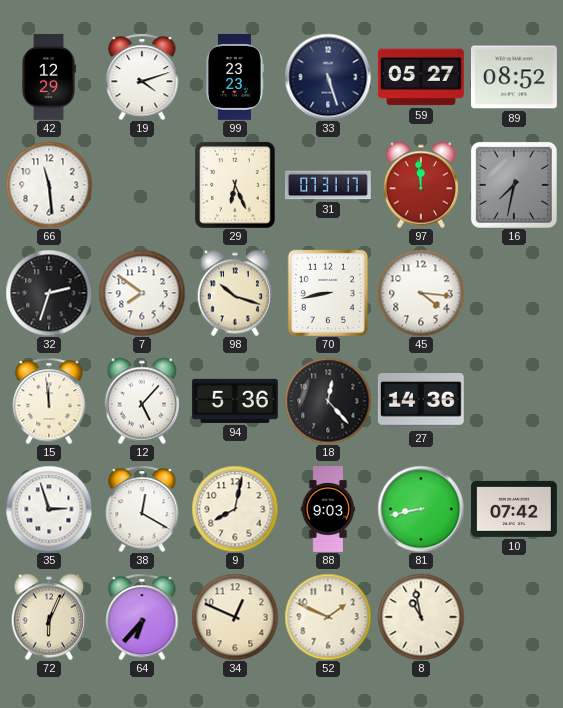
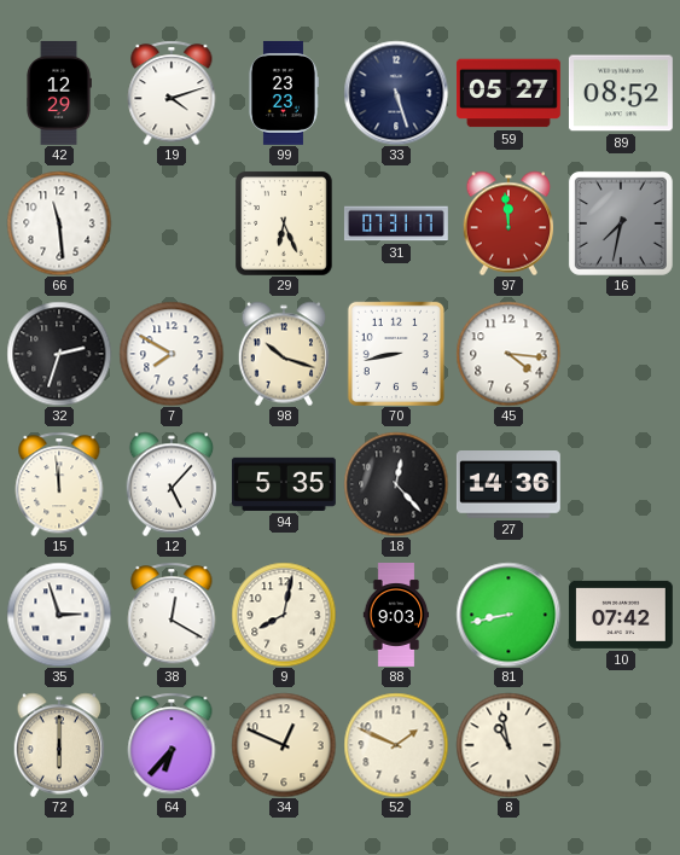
7: 7:51 -> 7:50
94: 5:36 -> 5:35
72: 6:04 -> 6:00
